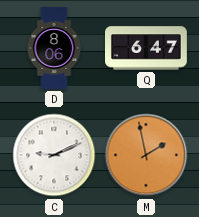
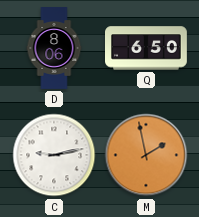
Q: 6:47 -> 6:50
C: 9:11 -> 9:13
